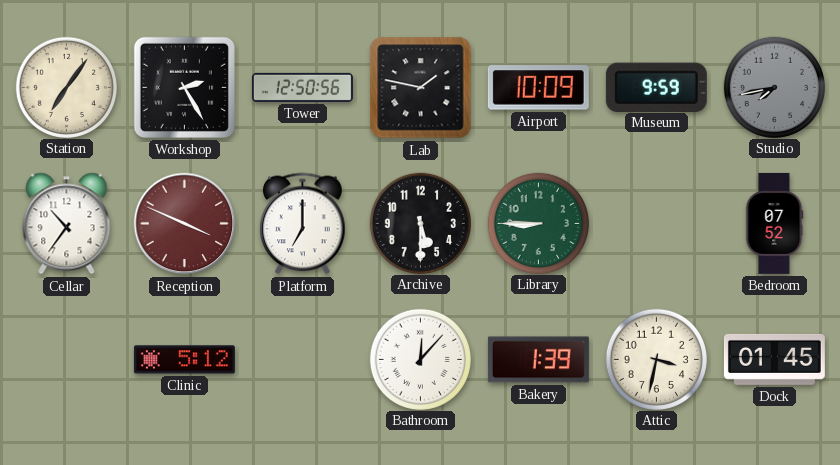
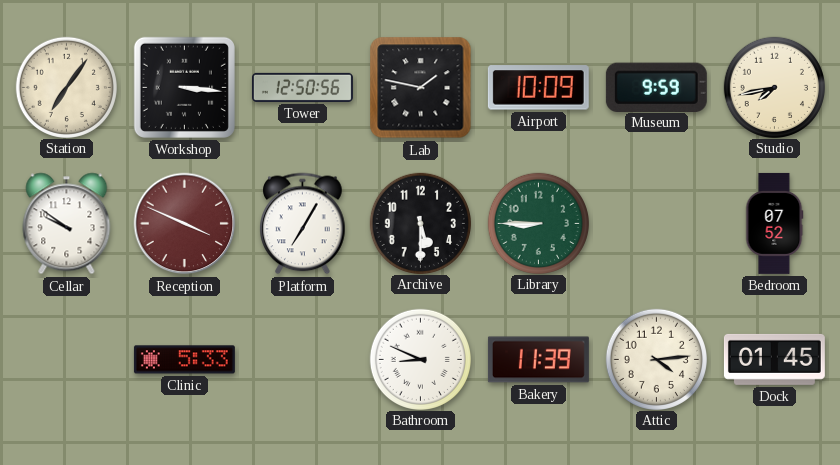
Workshop: 2:25 -> 3:16
Studio dial: grey -> cream
Cellar: 10:36 -> 9:51
Platform: 7:00 -> 7:05
Clinic: 5:12 -> 5:33
Bathroom: 12:07 -> 8:49
Bakery: 1:39 -> 11:39
Attic: 3:32 -> 4:14
